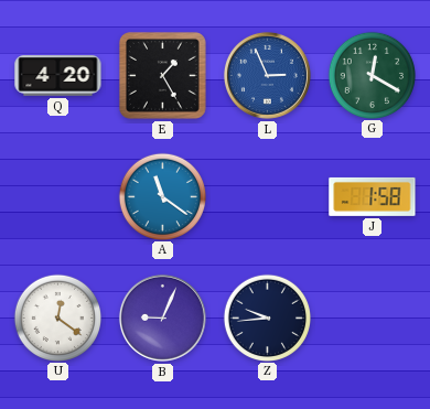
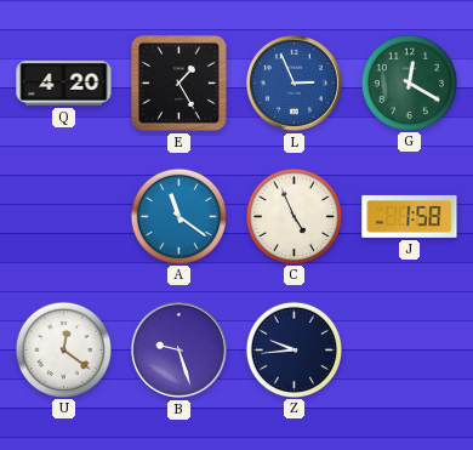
C: none -> 4:56
B: 9:04 -> 9:27
